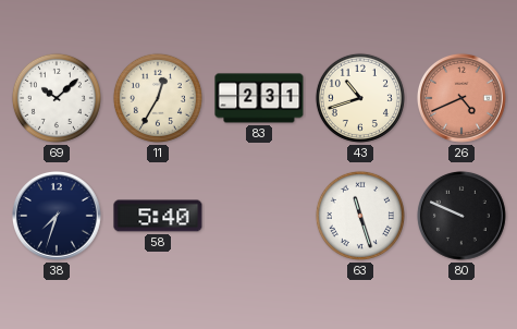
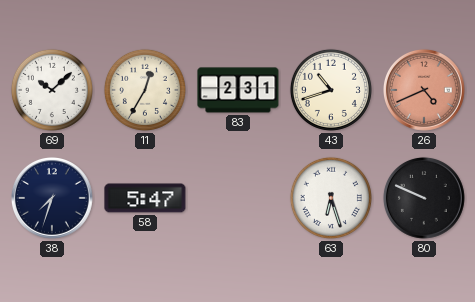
58: 5:40 -> 5:47
63: 11:27 -> 6:27
